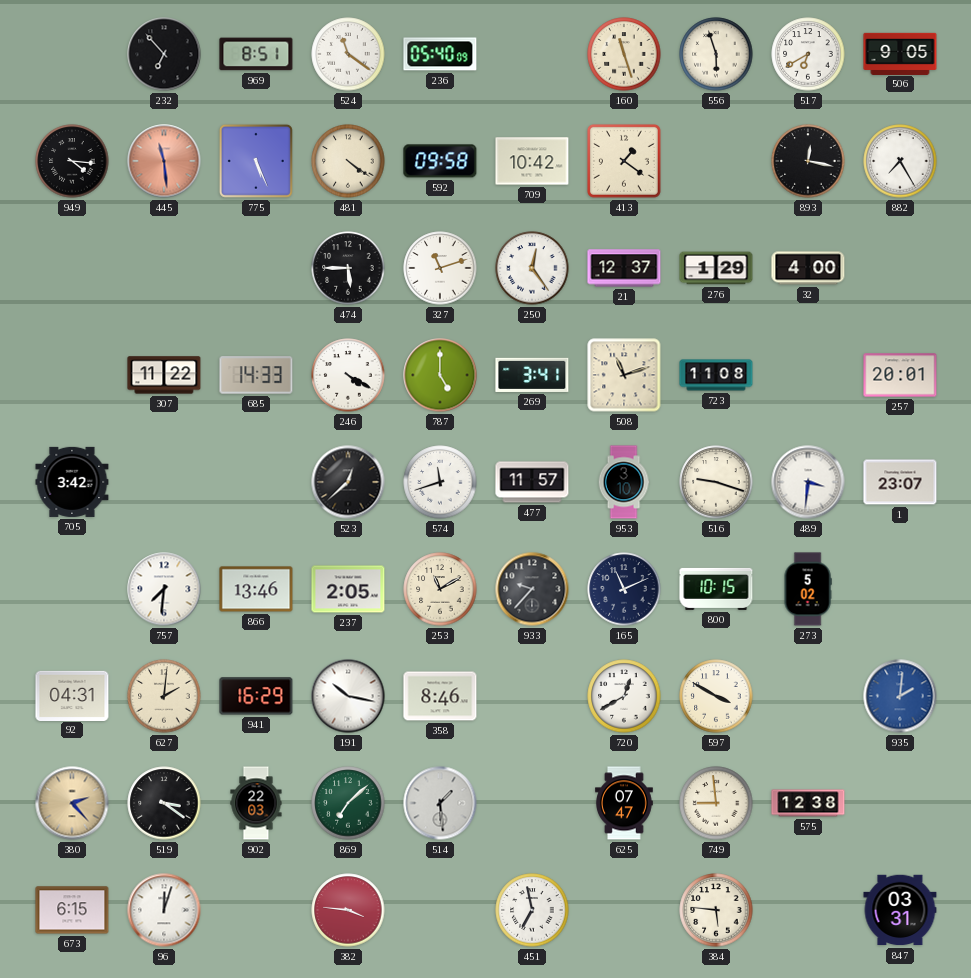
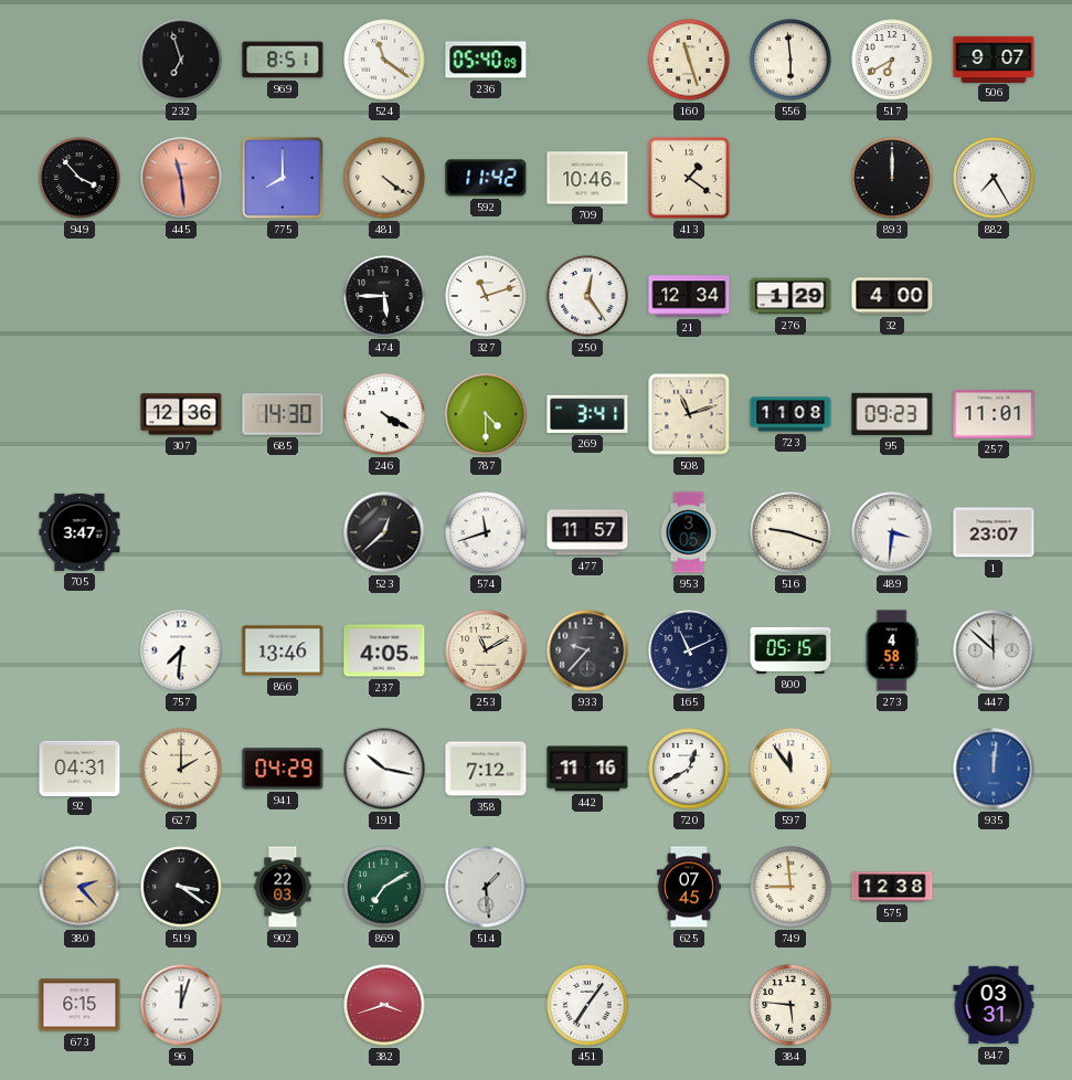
232: 6:53 -> 6:57
556: 5:57 -> 5:59
506: 9:05 -> 9:07
949: 4:16 -> 3:53
775: 5:26 -> 8:00
592: 09:58 -> 11:42
709: 10:42 -> 10:46
893: 12:17 -> 12:00
21: 12:37 -> 12:34
307: 11:22 -> 12:36
685: 14:33 -> 14:30
787: 5:00 -> 4:30
95: none -> 09:23
257: 20:01 -> 11:01
705: 3:42 -> 3:47
953: 3:10 -> 3:05
237: 2:05 -> 4:05
800: 10:15 -> 05:15
273: 5:02 -> 4:58
447: none -> 11:52
627: 2:01 -> 2:00
941: 16:29 -> 04:29
358: 8:46 -> 7:12
442: none -> 11:16
597: 3:50 -> 11:54
935: 2:01 -> 12:01
869: 7:08 -> 7:10
625: 07:47 -> 07:45
382: 3:46 -> 3:42
451: 6:58 -> 7:06
